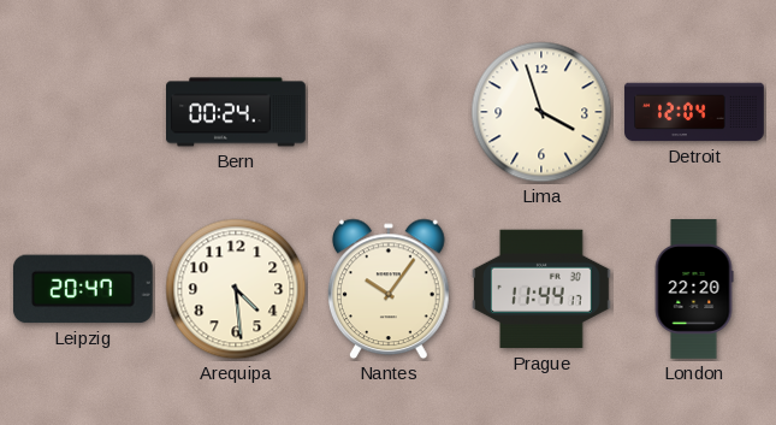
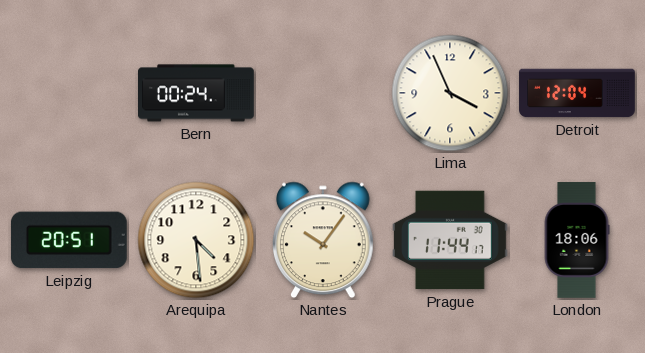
Lima: 3:57 -> 3:56
Leipzig: 20:47 -> 20:51
London: 22:20 -> 18:06
